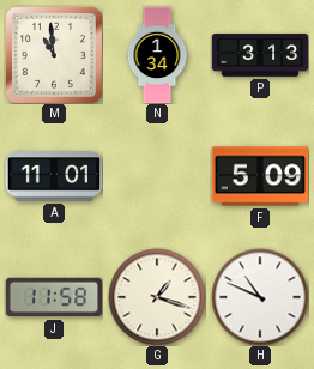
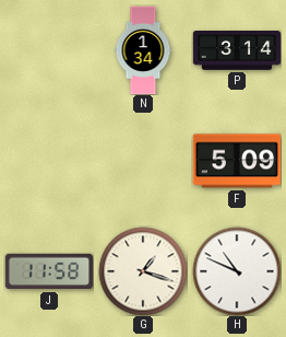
M: 10:59 -> none
P: 3:13 -> 3:14
A: 11:01 -> none
